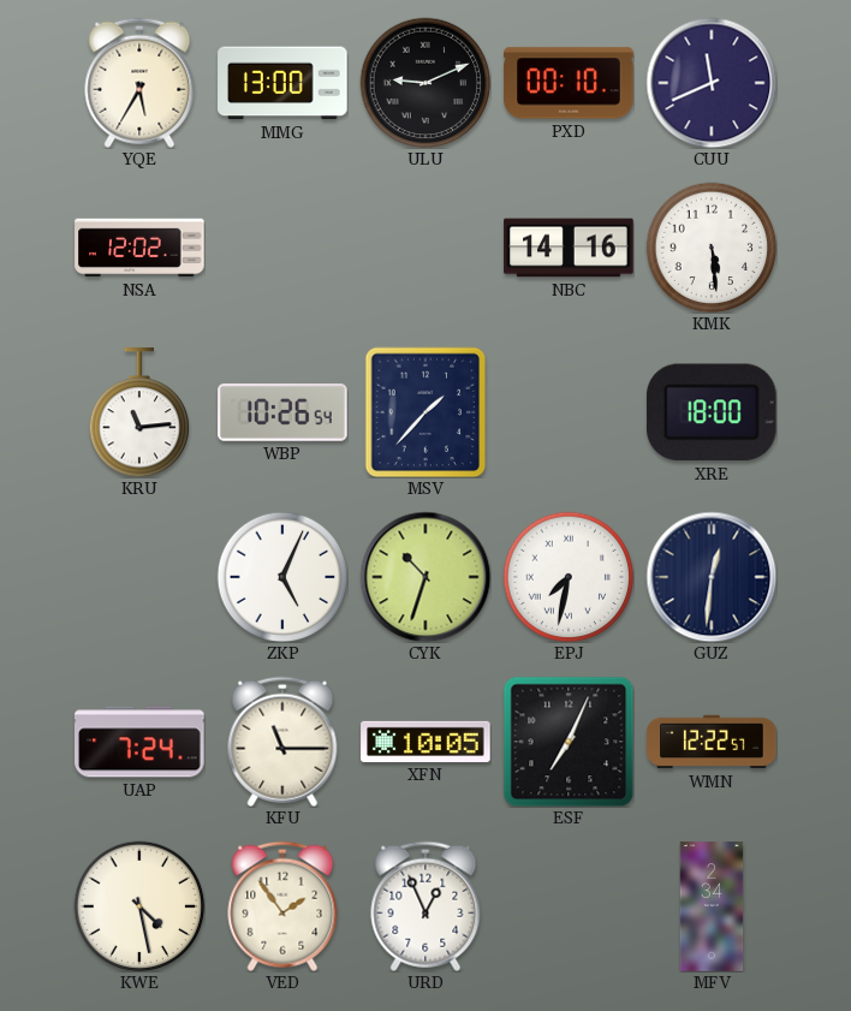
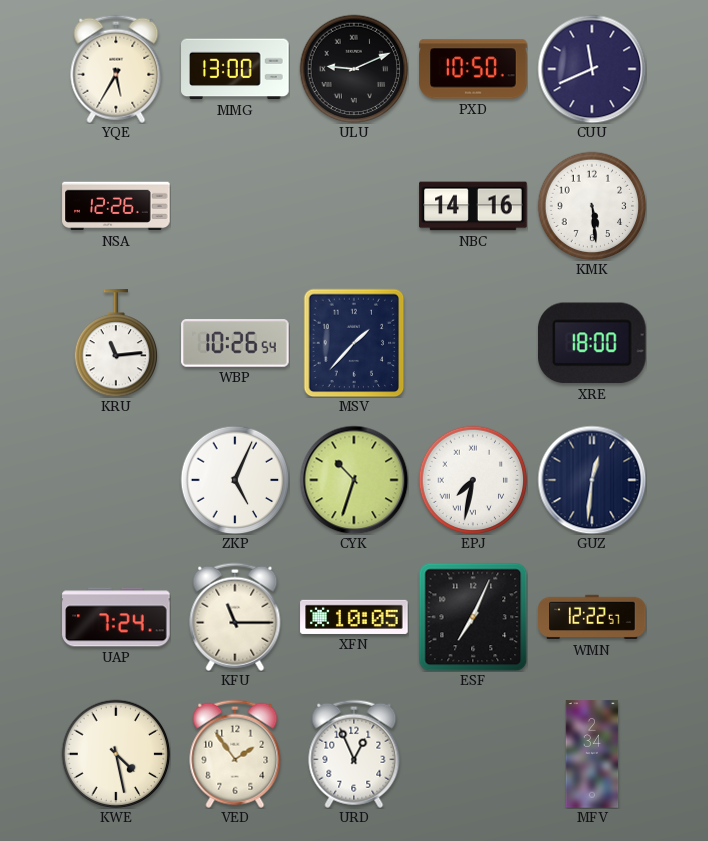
PXD: 00:10 -> 10:50
NSA: 12:02 -> 12:26
